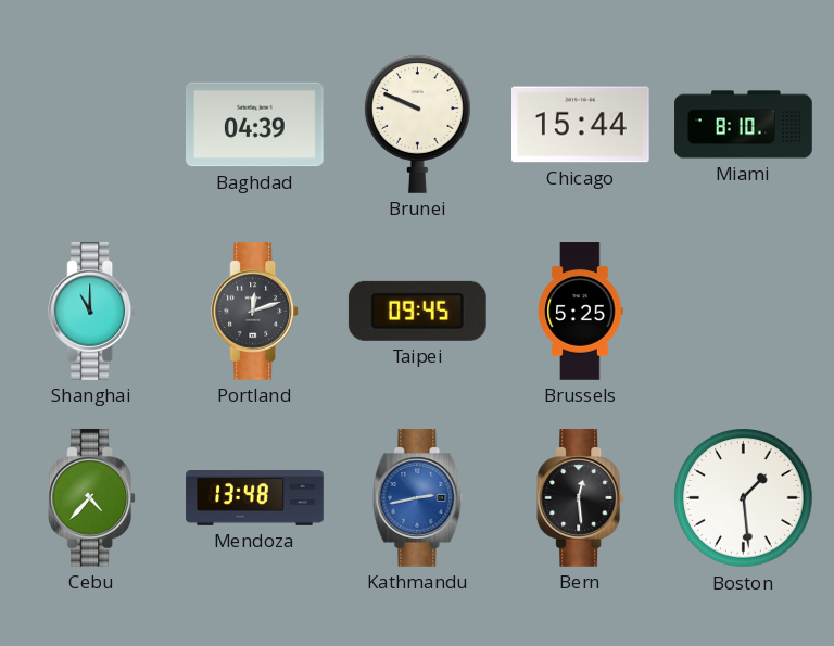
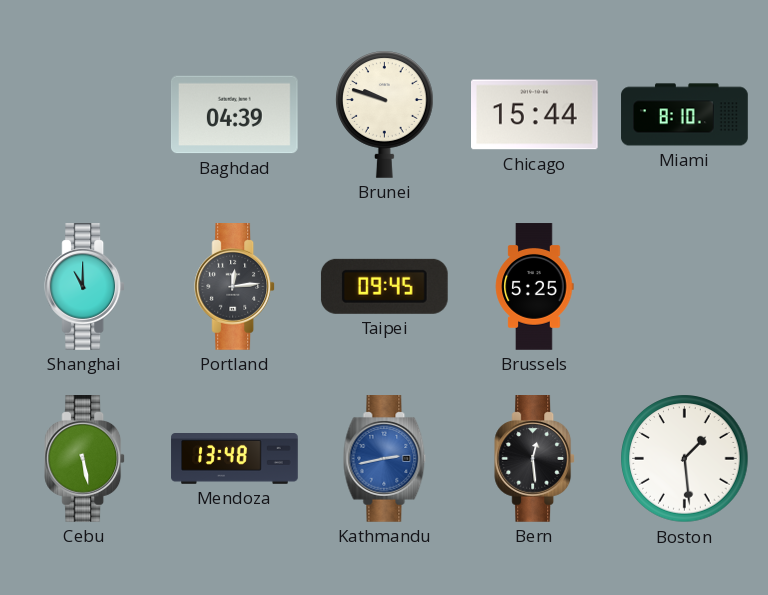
Brunei: 9:49 -> 9:48
Portland: 12:12 -> 12:14
Cebu: 4:37 -> 5:28
